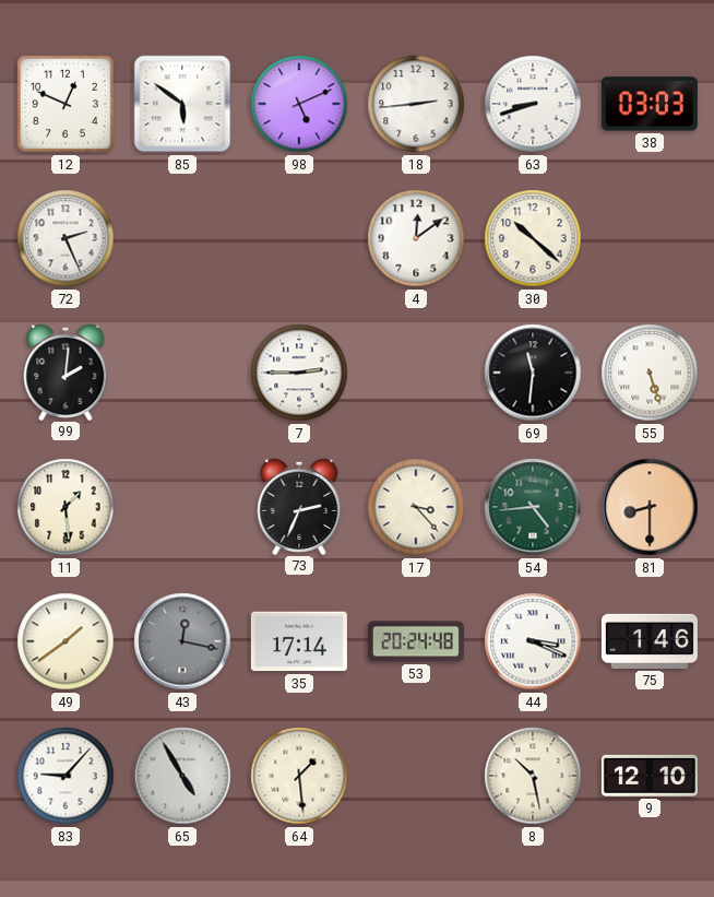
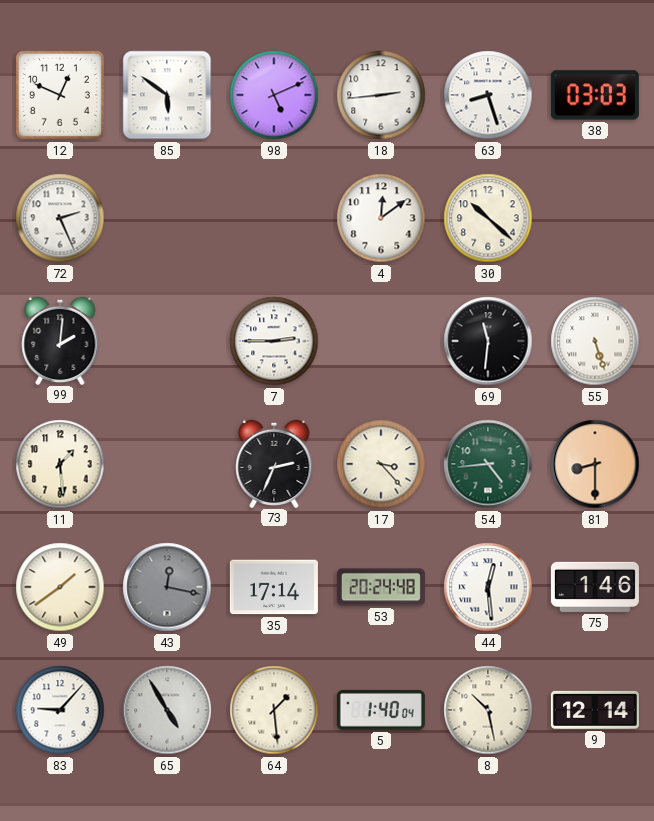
63: 8:42 -> 8:27
44: 3:19 -> 12:29
5: none -> 1:40
9: 12:10 -> 12:14
